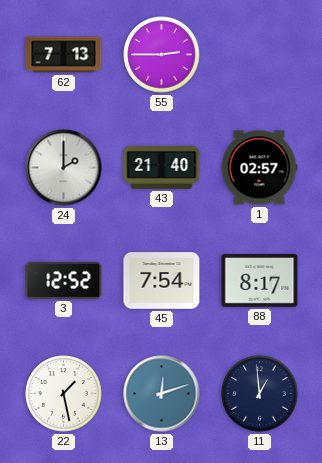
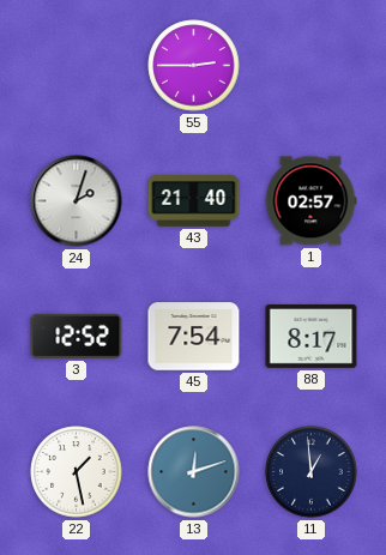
62: 7:13 -> none
24: 2:00 -> 2:03
